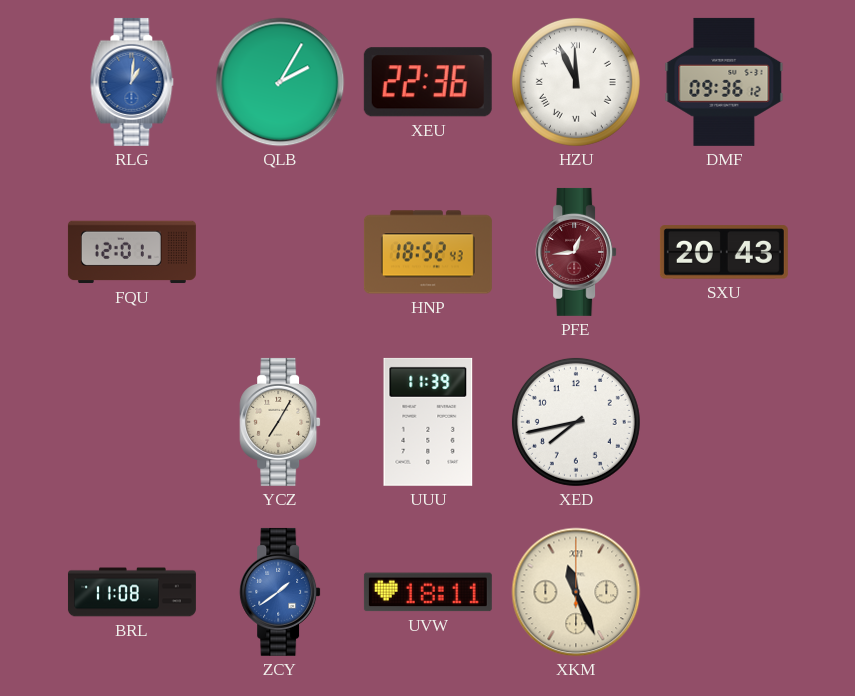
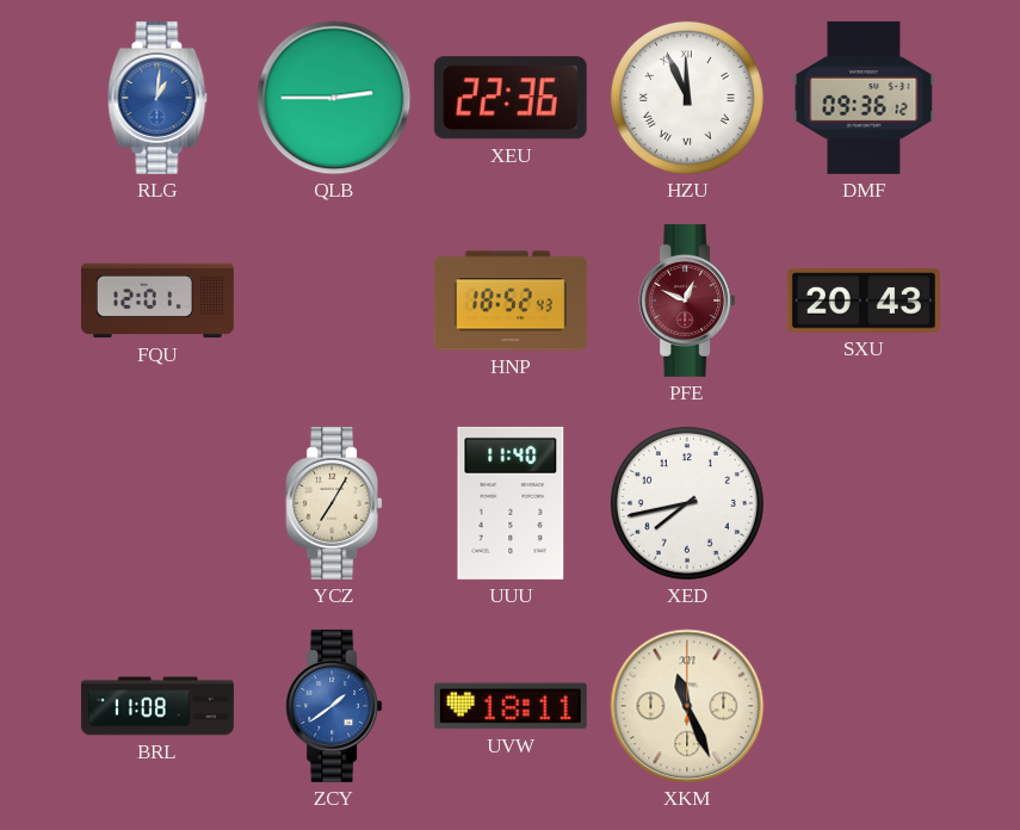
QLB: 2:05 -> 2:45
PFE: 12:44 -> 12:49
UUU: 11:39 -> 11:40
